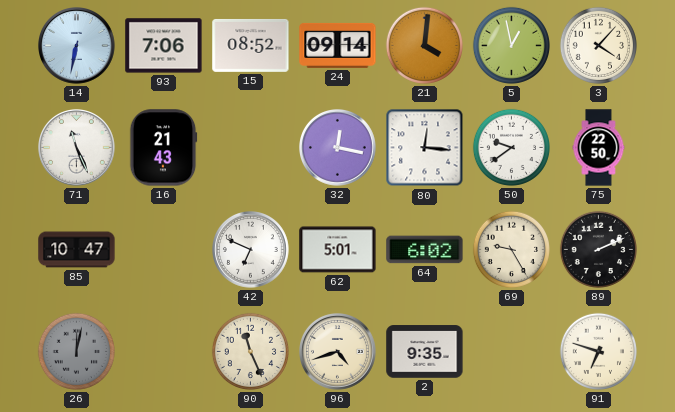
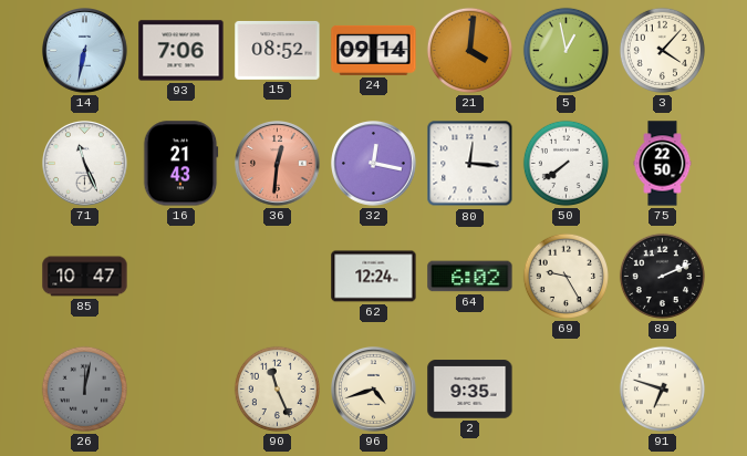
36: none -> 12:31
50: 9:39 -> 7:39
42: 6:49 -> none
62: 5:01 -> 12:24
